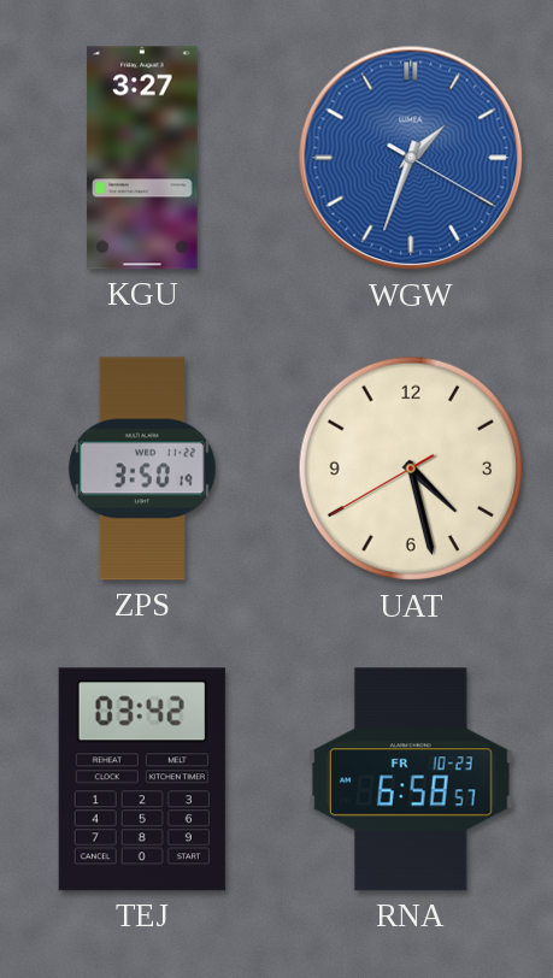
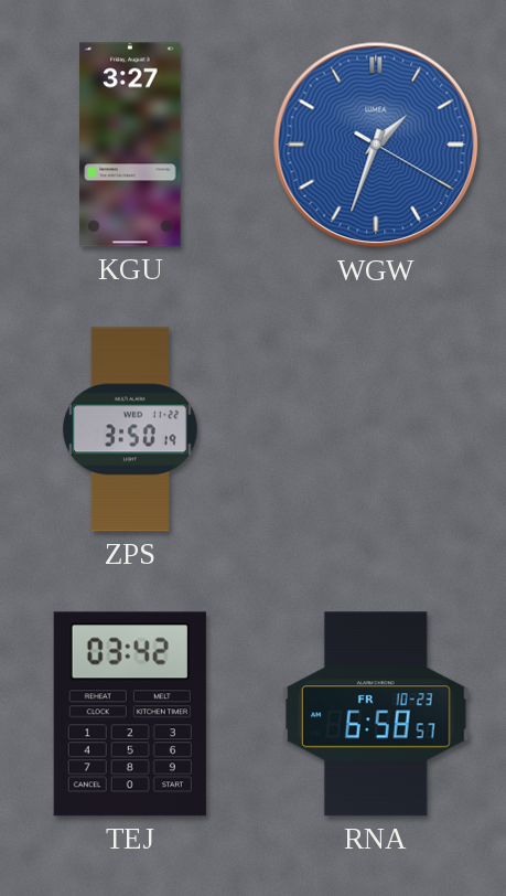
UAT: 4:27 -> none
